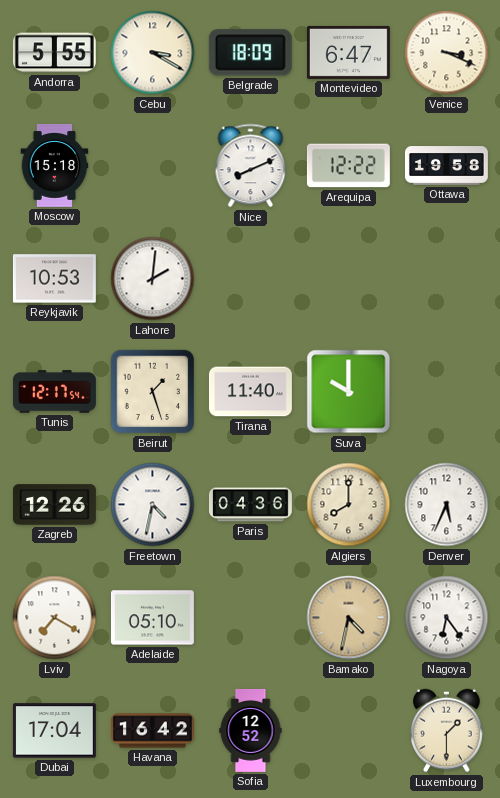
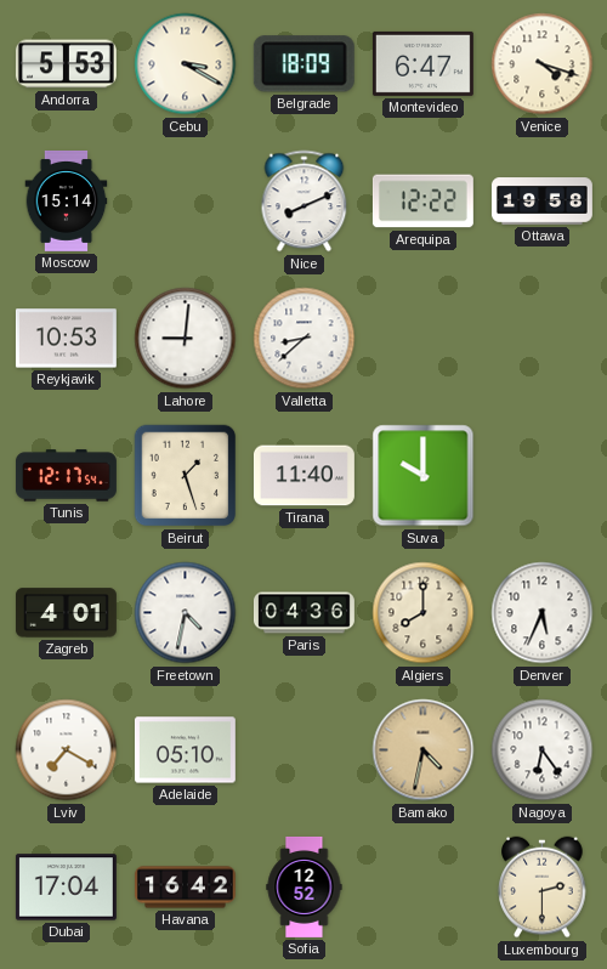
Andorra: 5:55 -> 5:53
Venice: 3:19 -> 4:18
Moscow: 15:18 -> 15:14
Lahore: 2:01 -> 9:01
Valletta: none -> 8:38
Zagreb: 12:26 -> 4:01
Luxembourg: 1:30 -> 2:30
